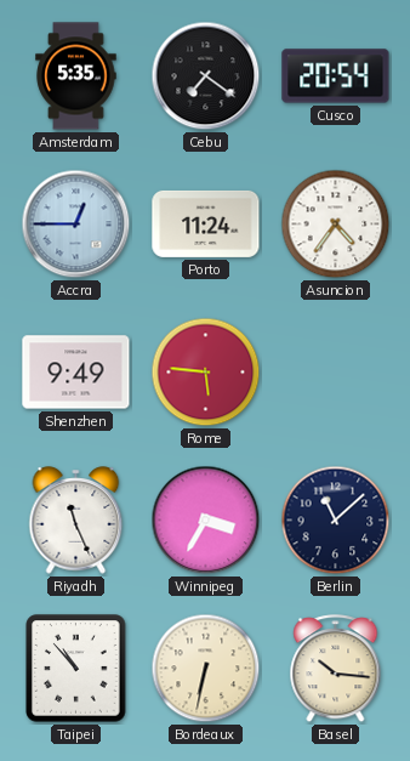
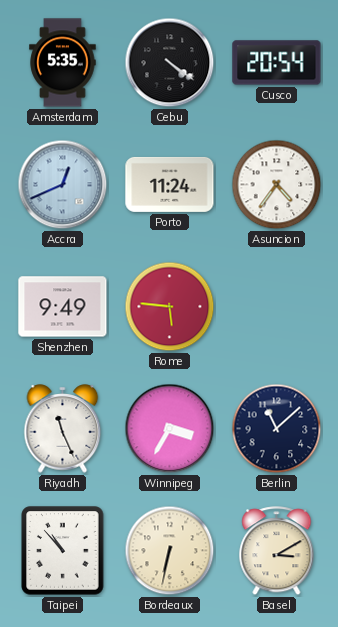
Cebu: 7:21 -> 4:21
Accra: 12:45 -> 12:41
Basel: 10:16 -> 3:10
